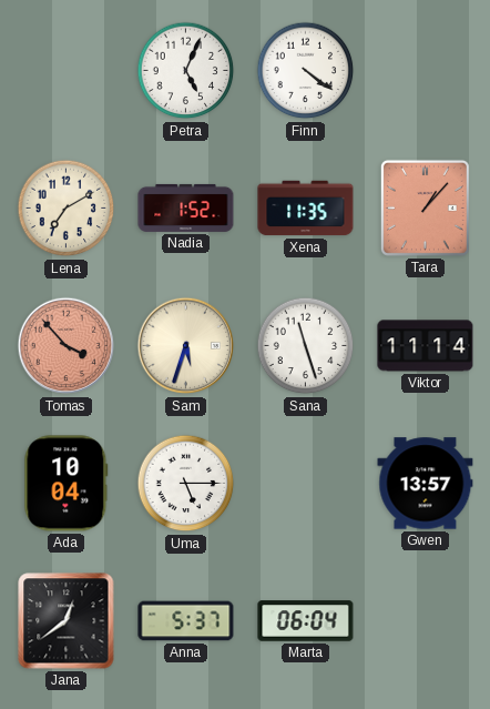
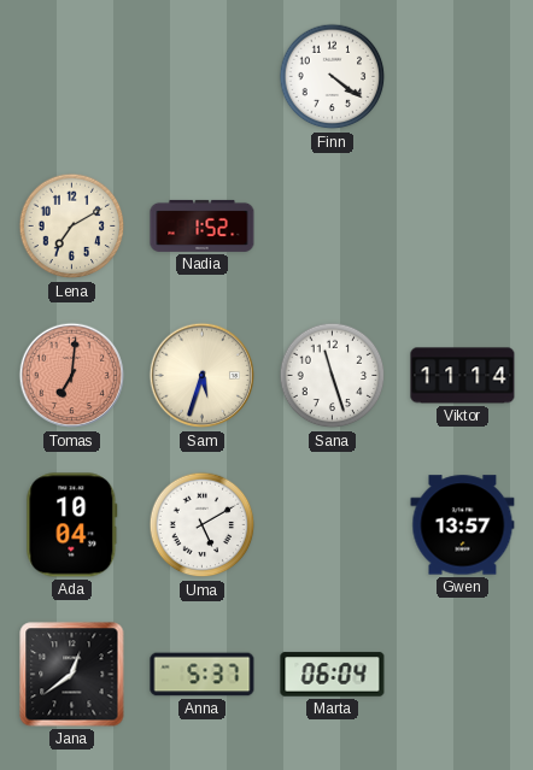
Petra: 5:04 -> none
Xena: 11:35 -> none
Tara: 1:07 -> none
Tomas: 3:53 -> 7:01
Uma: 5:15 -> 5:10
